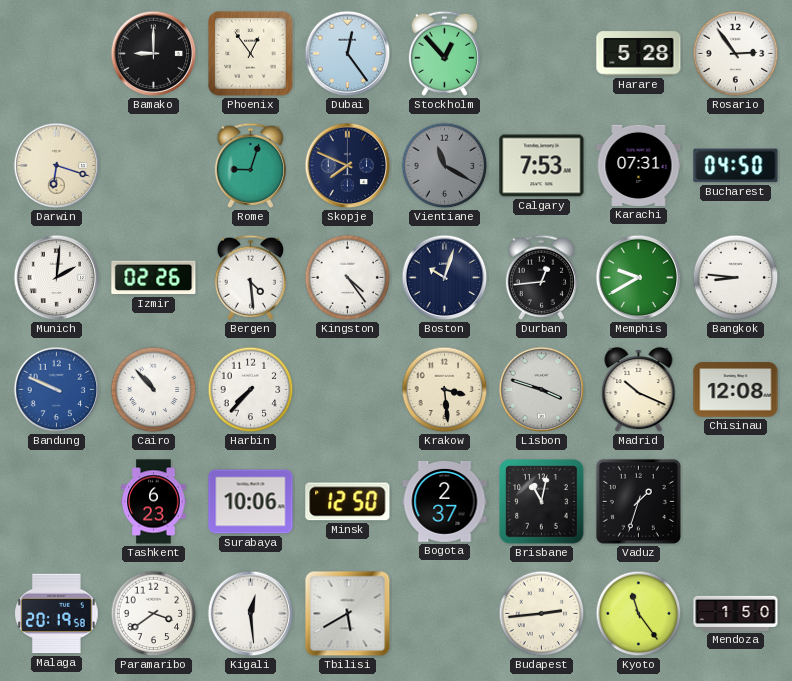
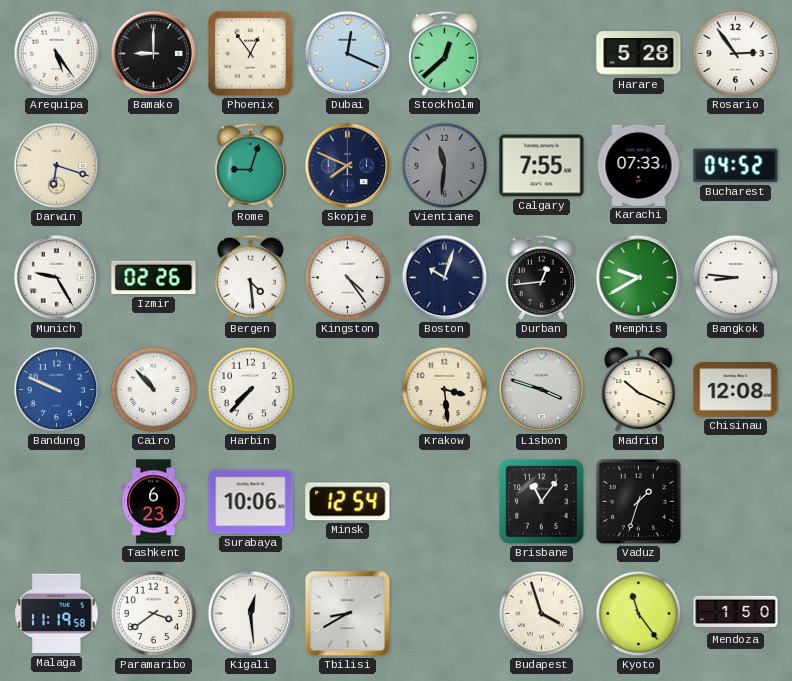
Arequipa: none -> 5:24
Dubai: 12:24 -> 12:19
Stockholm: 12:53 -> 12:38
Vientiane: 11:20 -> 11:31
Calgary: 7:53 -> 7:55
Karachi: 07:31 -> 07:33
Bucharest: 04:50 -> 04:52
Munich: 2:01 -> 9:25
Minsk: 12:50 -> 12:54
Bogota: 2:37 -> none
Brisbane: 11:02 -> 11:06
Malaga: 20:19 -> 11:19
Tbilisi: 5:40 -> 8:40
Budapest: 2:44 -> 3:57
